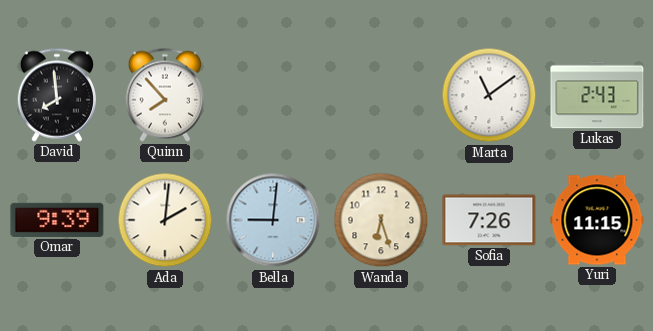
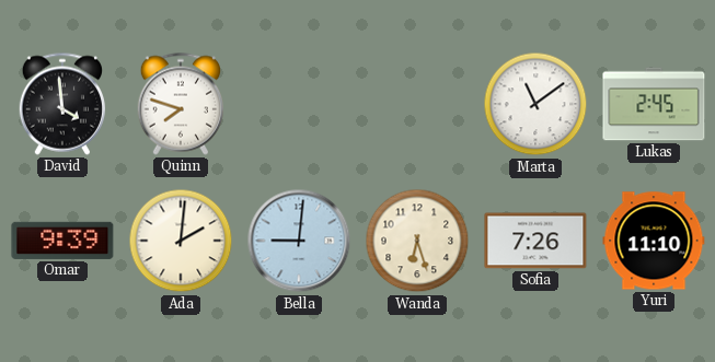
David: 7:59 -> 3:59
Quinn: 7:53 -> 7:48
Lukas: 2:43 -> 2:45
Yuri: 11:15 -> 11:10
